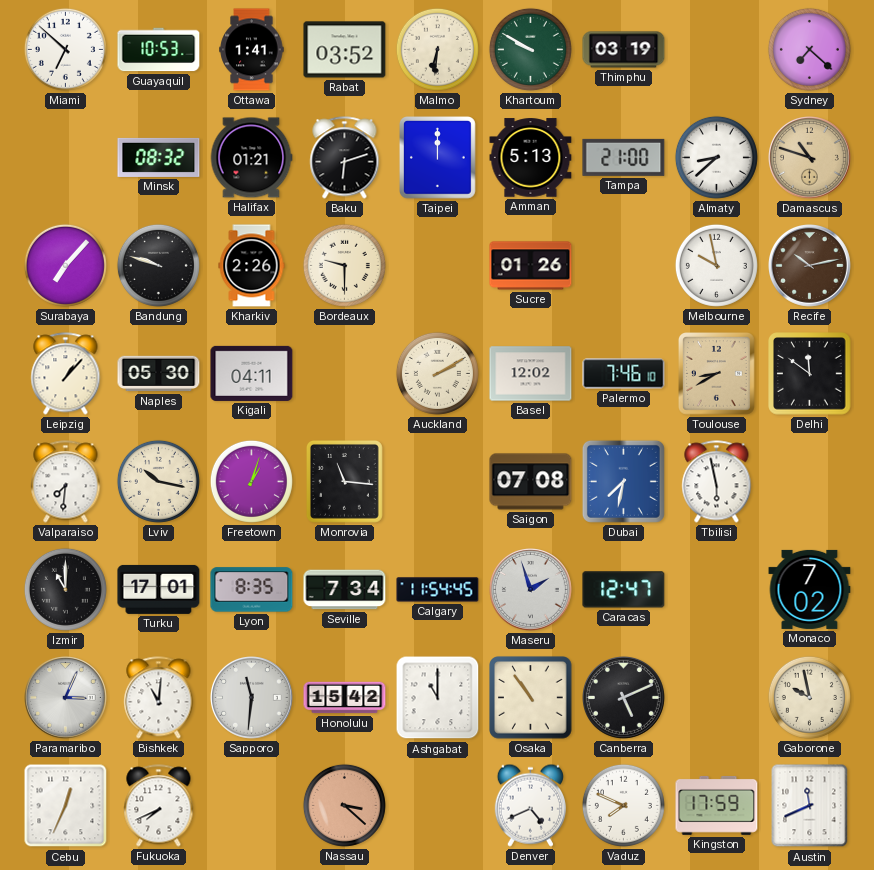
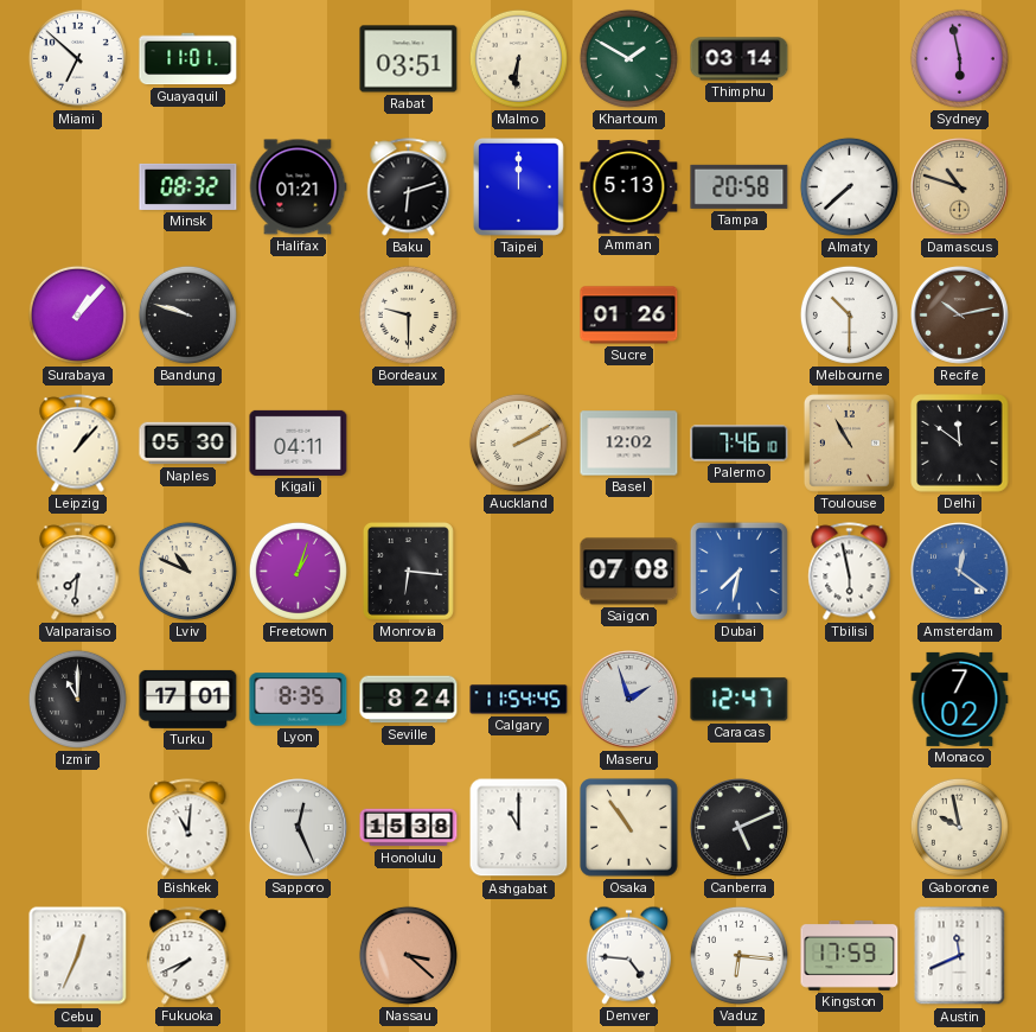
Guayaquil: 10:53 -> 11:01
Ottawa: 1:41 -> none
Rabat: 03:52 -> 03:51
Khartoum: 9:50 -> 1:50
Thimphu: 03:19 -> 03:14
Sydney: 7:22 -> 5:58
Tampa: 21:00 -> 20:58
Almaty: 8:38 -> 7:38
Surabaya: 7:07 -> 1:07
Kharkiv: 2:26 -> none
Melbourne: 9:58 -> 10:30
Toulouse: 8:40 -> 10:55
Lviv: 10:17 -> 10:49
Monrovia: 11:16 -> 6:16
Amsterdam: none -> 12:21
Seville: 7:34 -> 8:24
Paramaribo: 3:04 -> none
Sapporo: 11:31 -> 12:26
Honolulu: 15:42 -> 15:38
Denver: 4:41 -> 4:46
Vaduz: 7:49 -> 6:16
